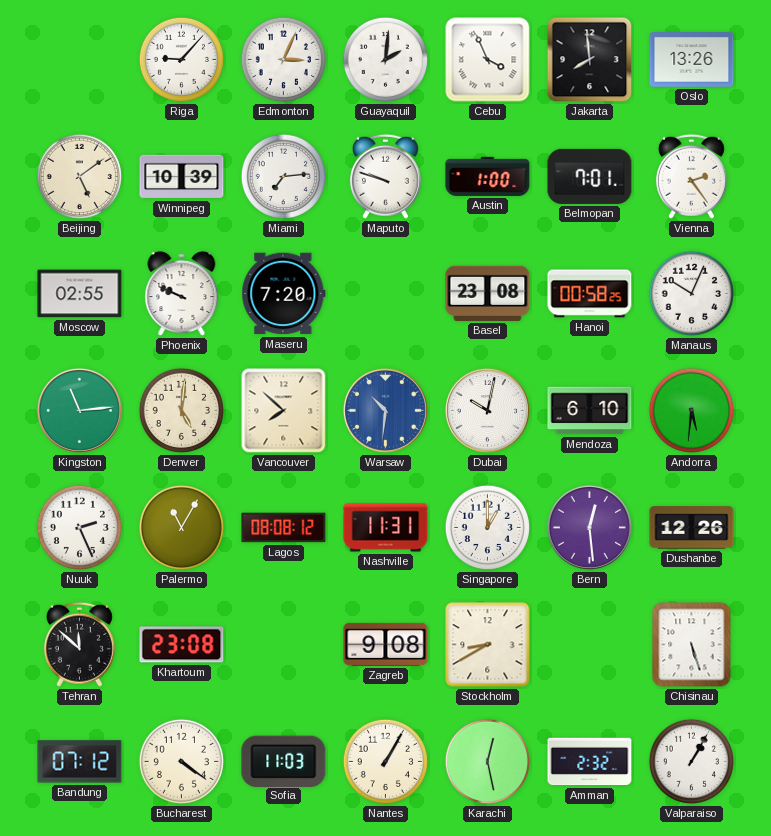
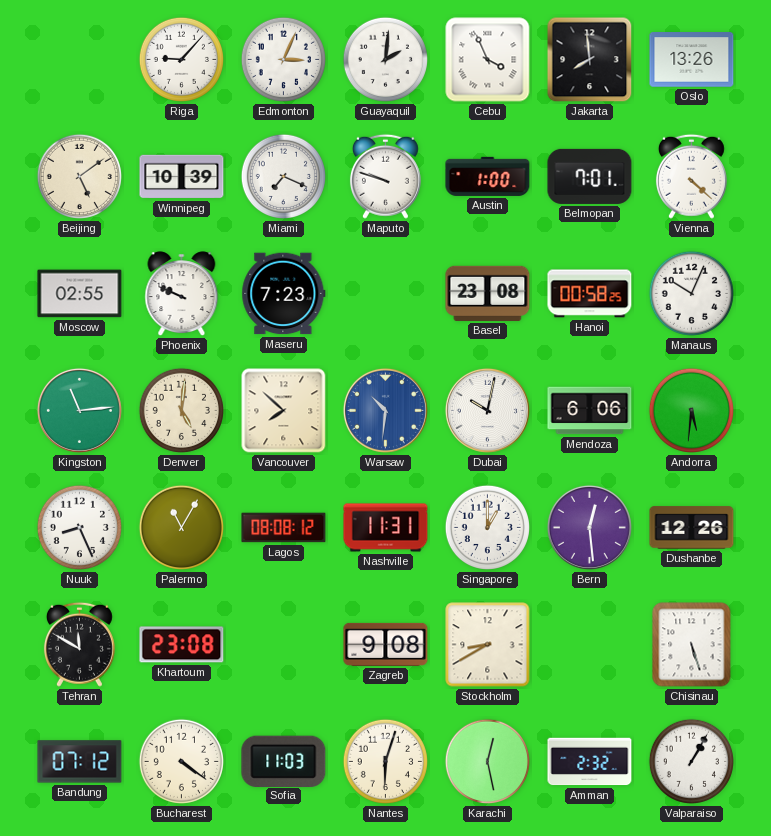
Miami: 7:14 -> 7:19
Vienna: 2:24 -> 4:22
Maseru: 7:20 -> 7:23
Mendoza: 6:10 -> 6:06
Nuuk: 2:26 -> 8:26
Tehran: 11:52 -> 11:50
Nantes: 1:05 -> 6:03
